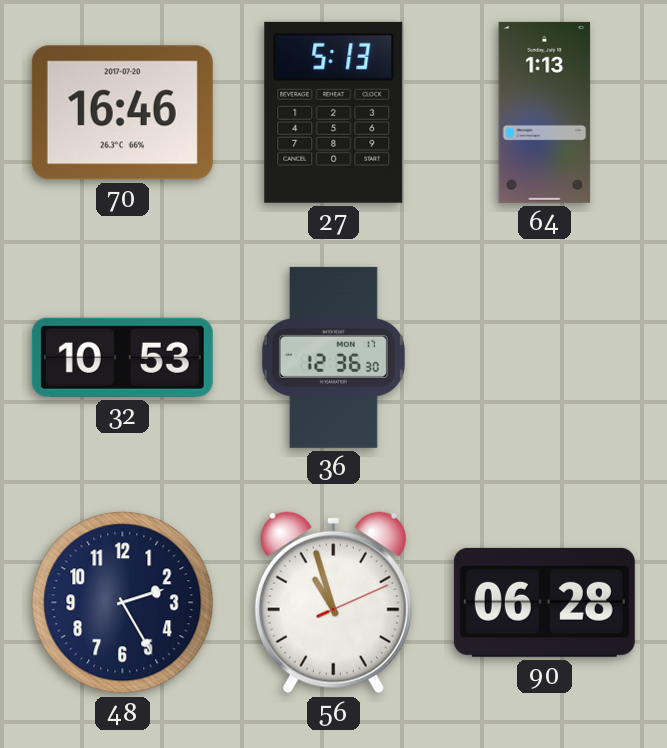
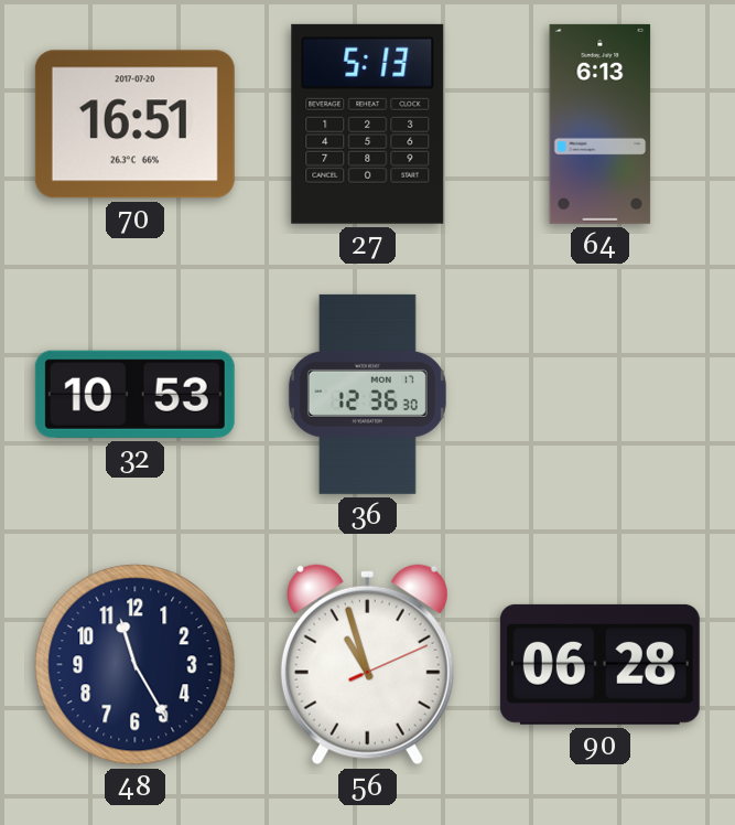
70: 16:46 -> 16:51
64: 1:13 -> 6:13
48: 2:25 -> 11:25
